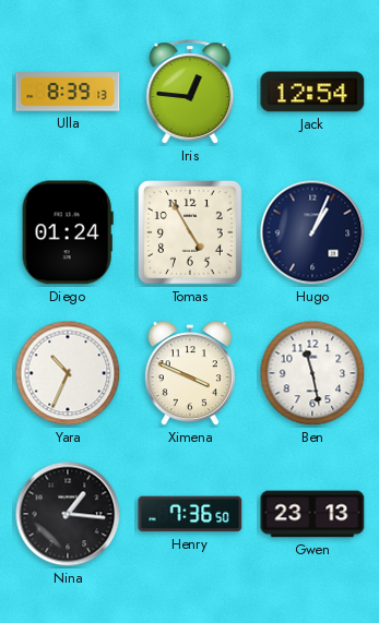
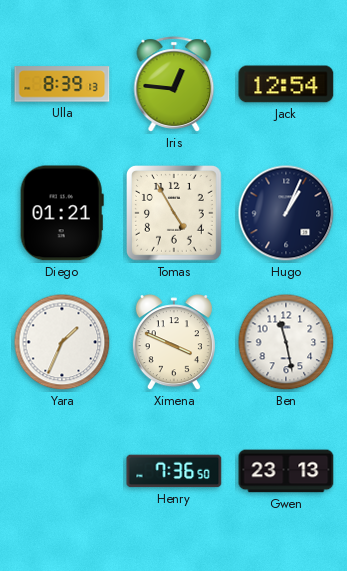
Diego: 01:24 -> 01:21
Yara: 10:34 -> 1:34
Nina: 1:16 -> none
